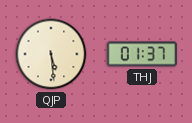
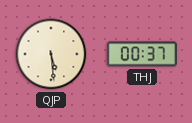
THJ: 01:37 -> 00:37
